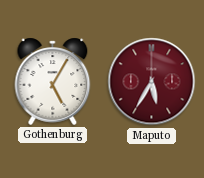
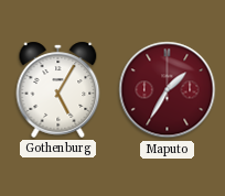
Maputo: 5:35 -> 1:35
